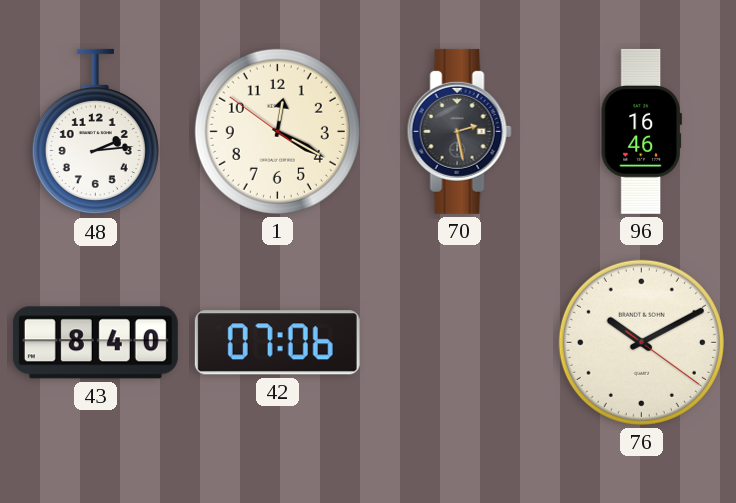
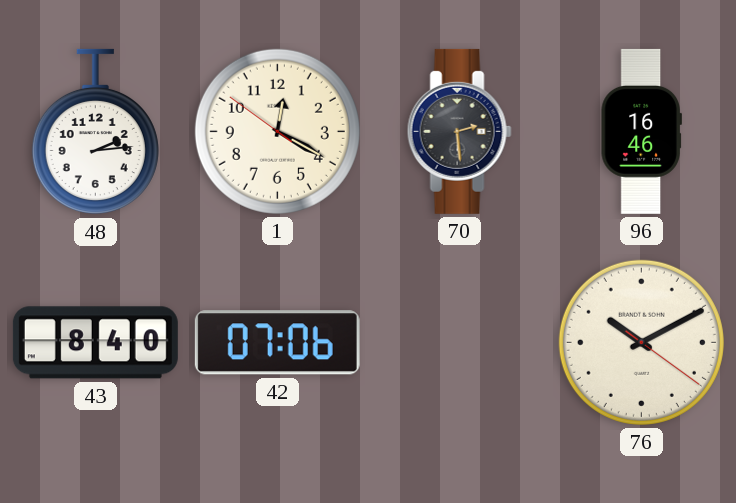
70: 2:28 -> 2:29
